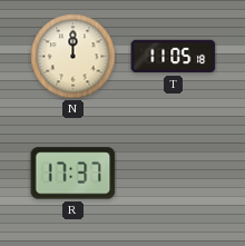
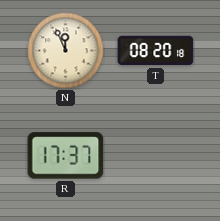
N: 12:00 -> 11:56
T: 11:05 -> 08:20
